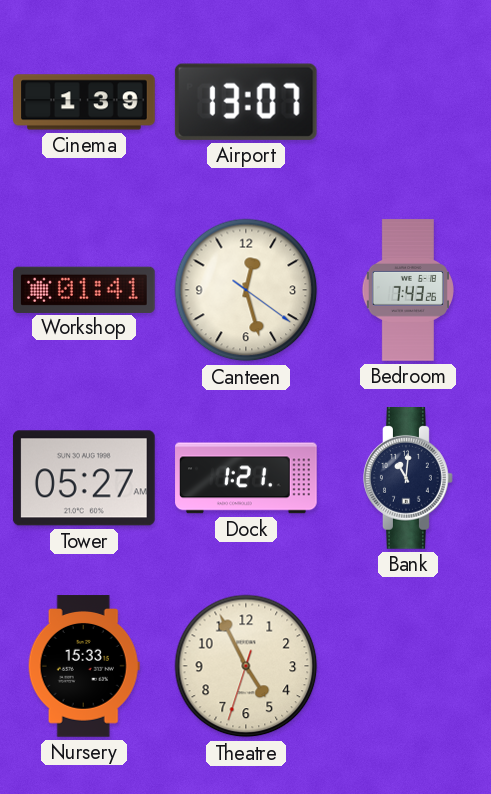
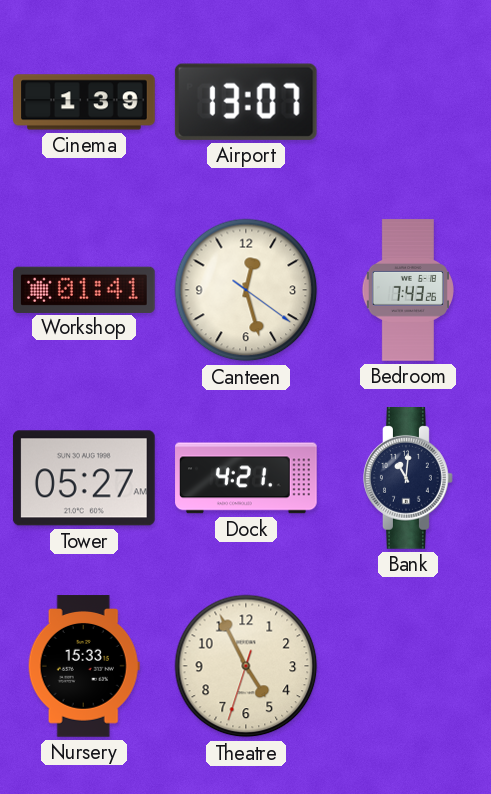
Dock: 1:21 -> 4:21
